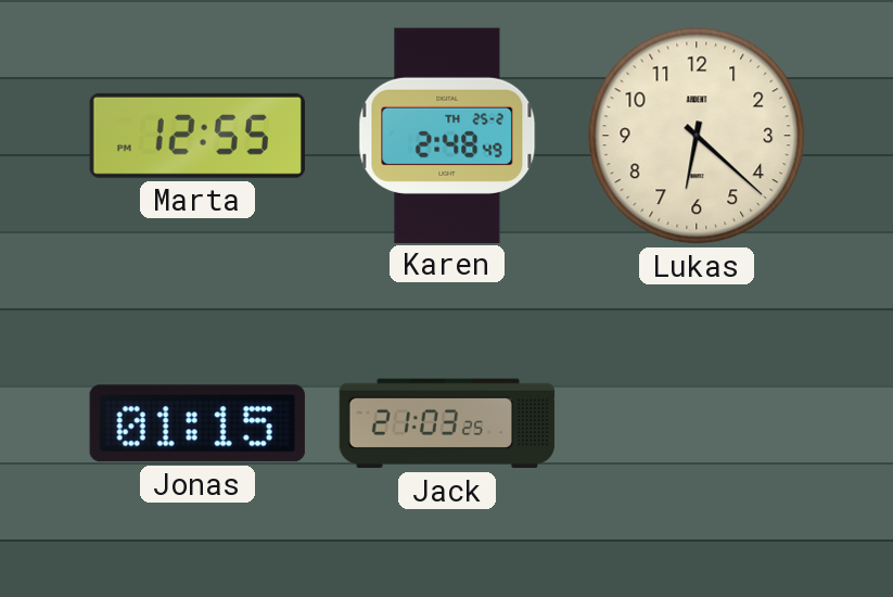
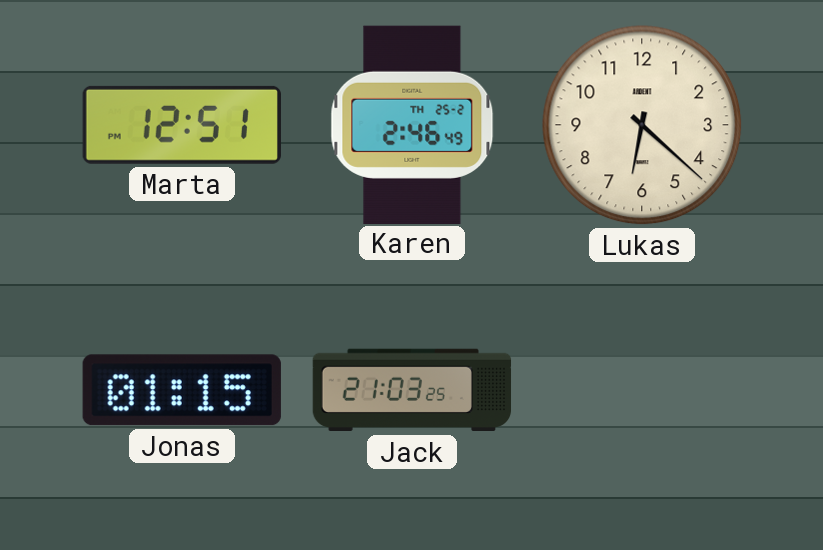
Marta: 12:55 -> 12:51
Karen: 2:48 -> 2:46
